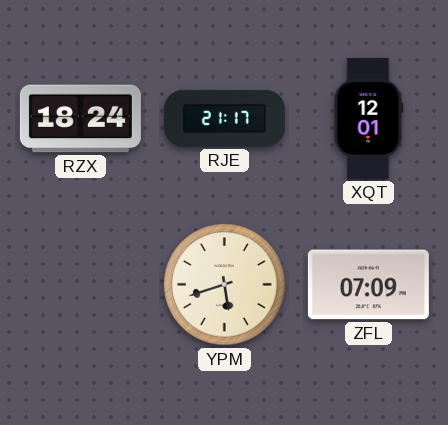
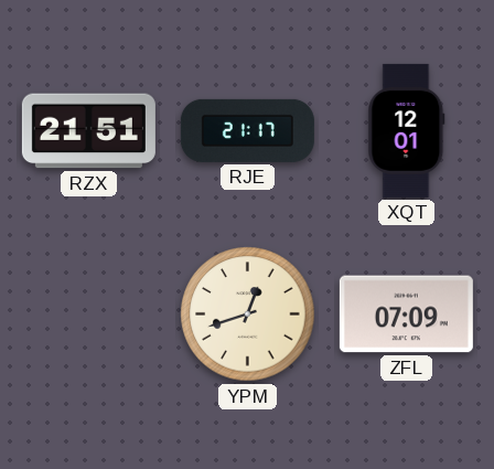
RZX: 18:24 -> 21:51
YPM: 5:42 -> 12:42
